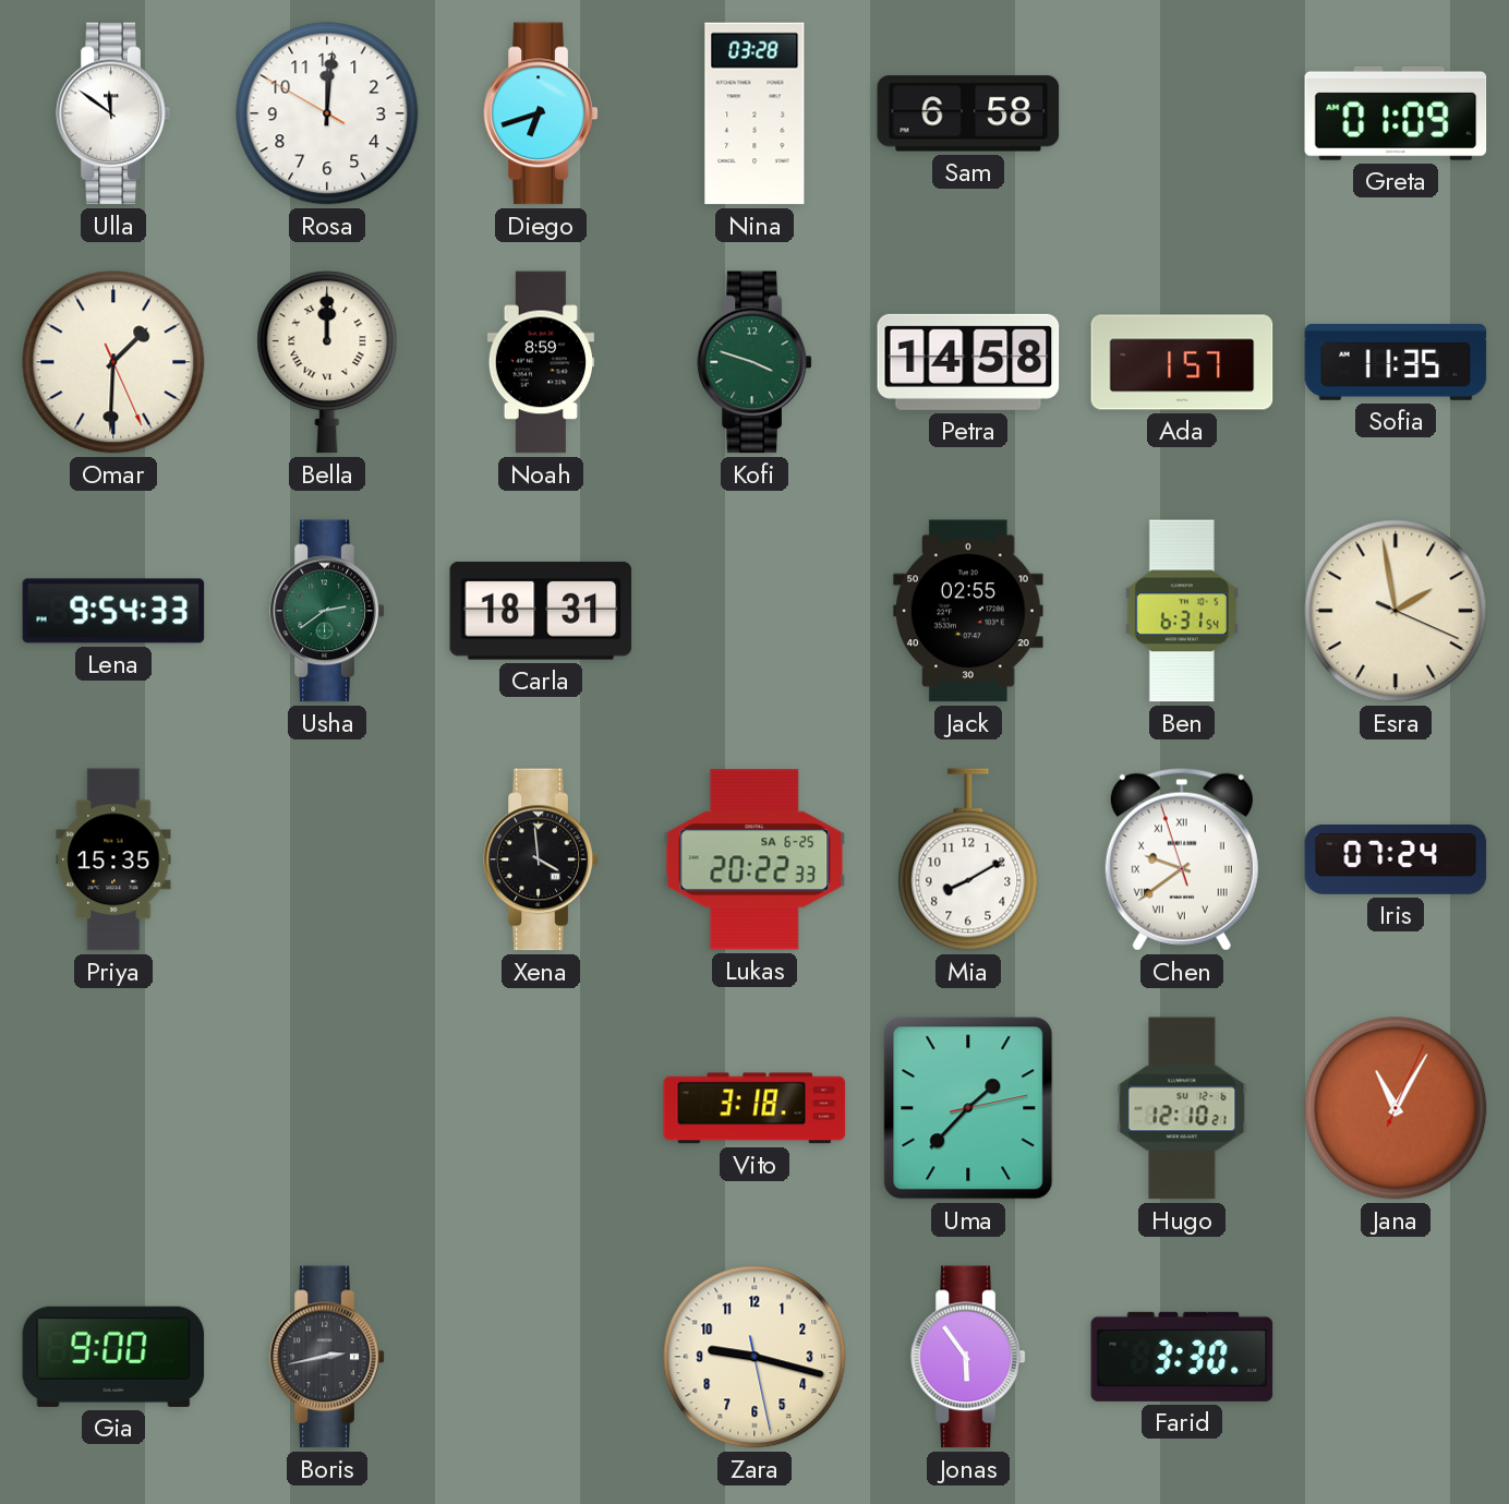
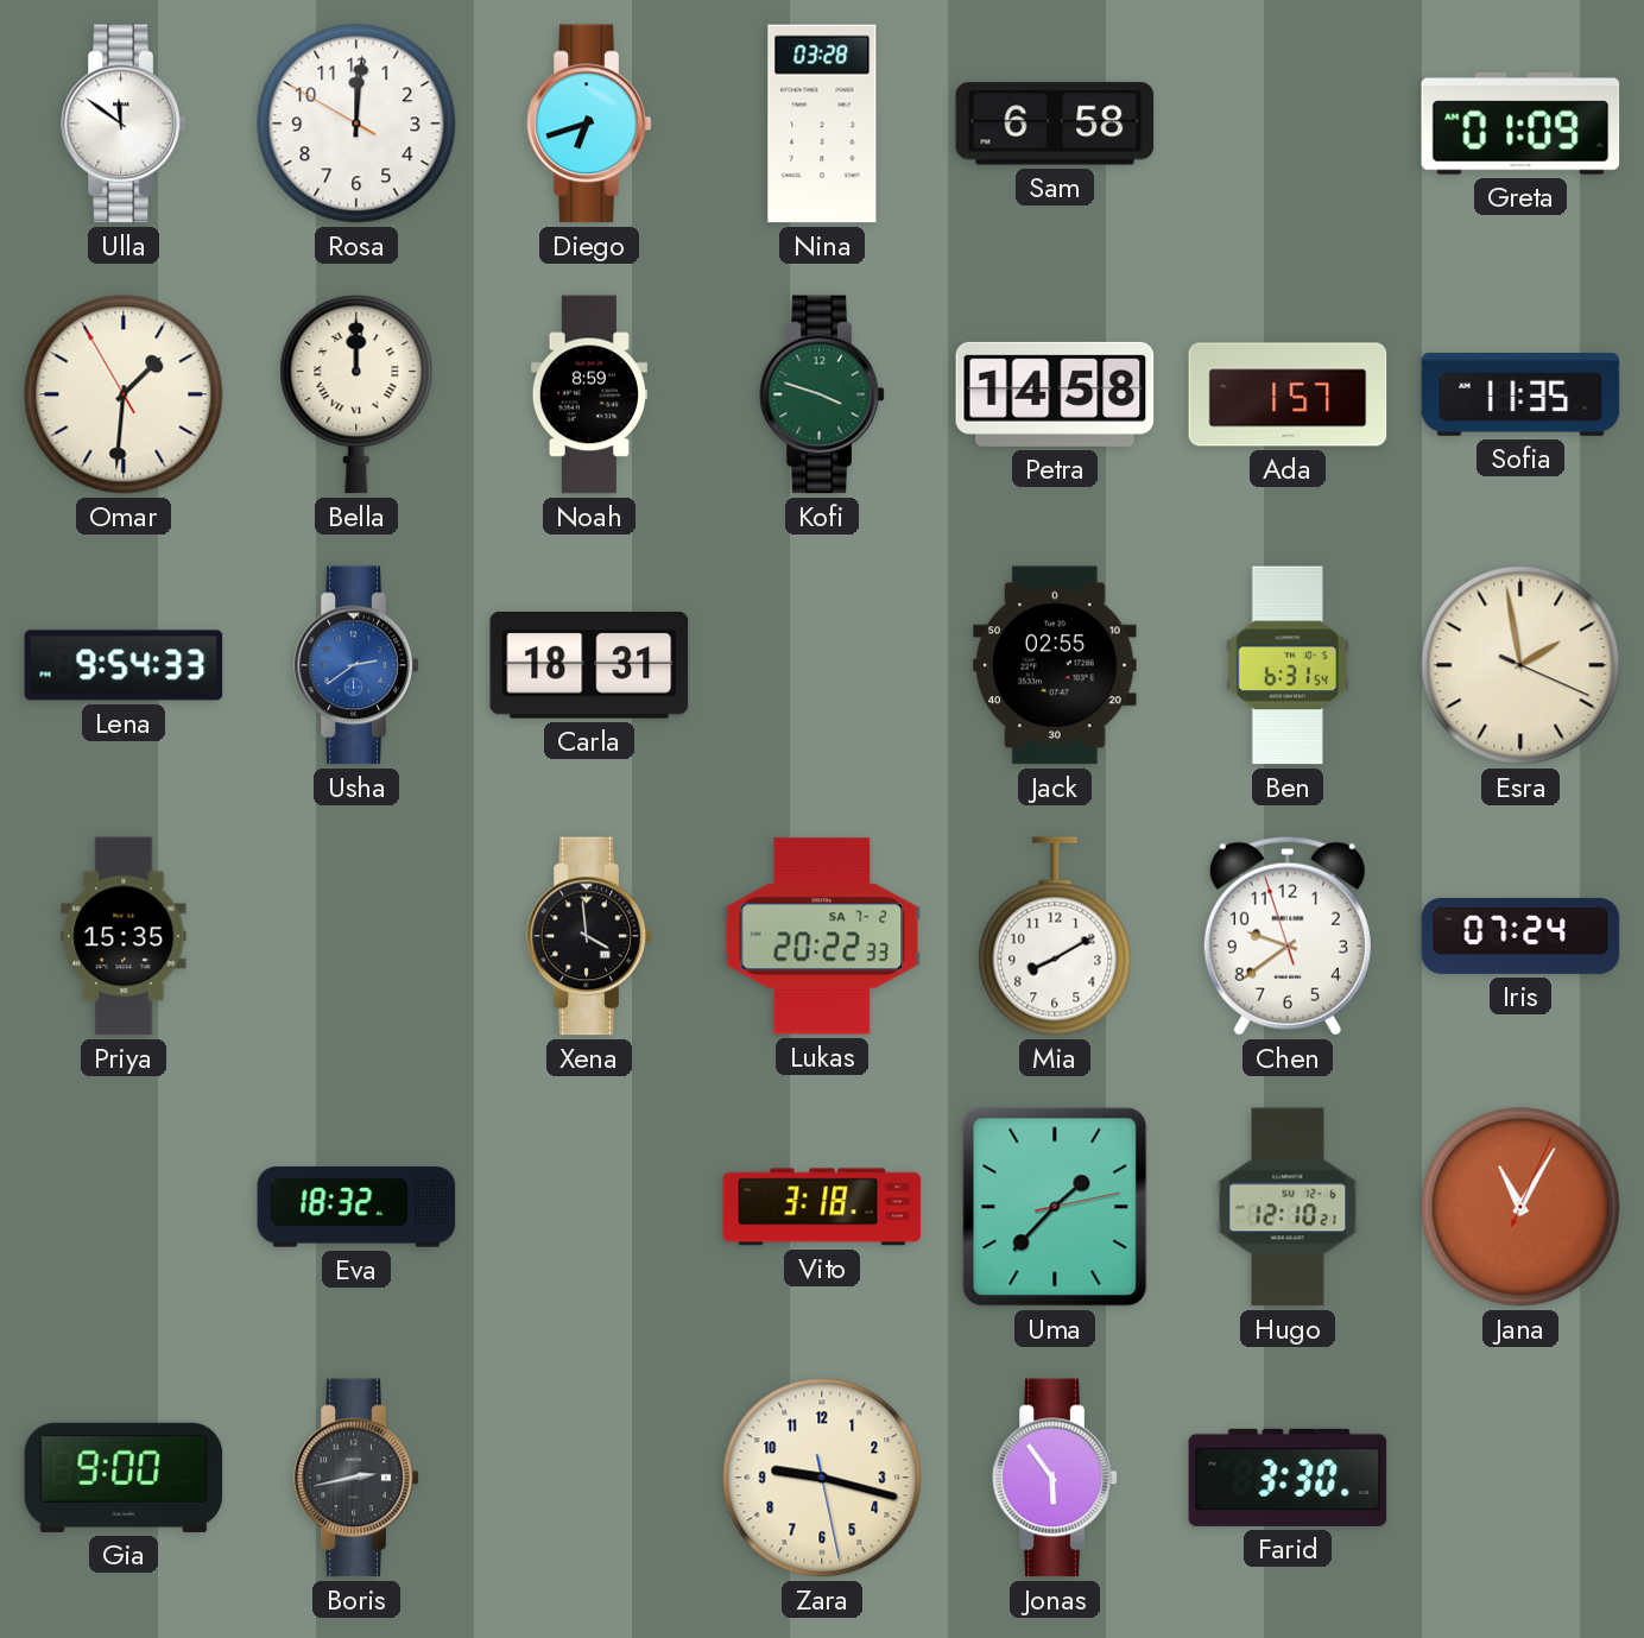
Omar: 1:30:26 -> 1:30:55
Usha dial: green -> blue
Lukas date: SA 6-25 -> SA 7-2
Chen numerals: Roman -> Arabic
Eva: none -> 18:32
